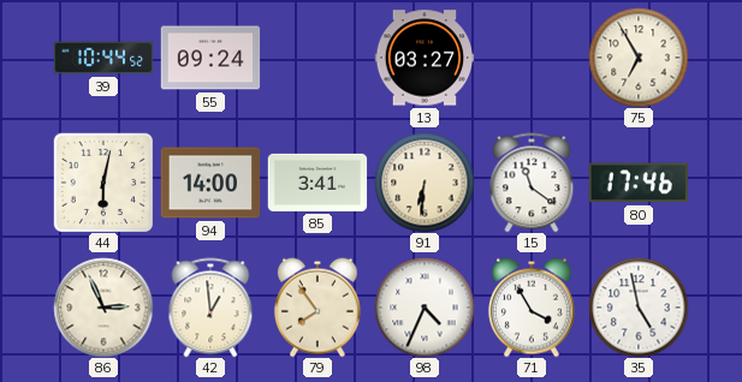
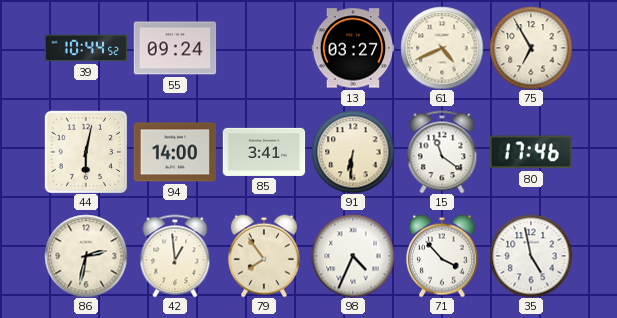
61: none -> 4:41
86: 2:56 -> 2:32
71: 3:55 -> 3:53
